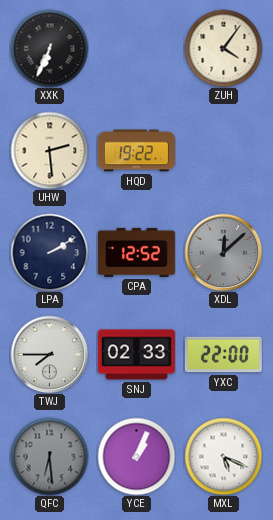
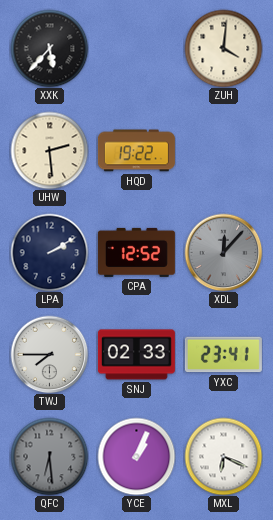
XXK: 6:34 -> 5:37
ZUH: 4:06 -> 4:01
XDL: 12:08 -> 12:07
YXC: 22:00 -> 23:41
MXL: 5:19 -> 6:19
